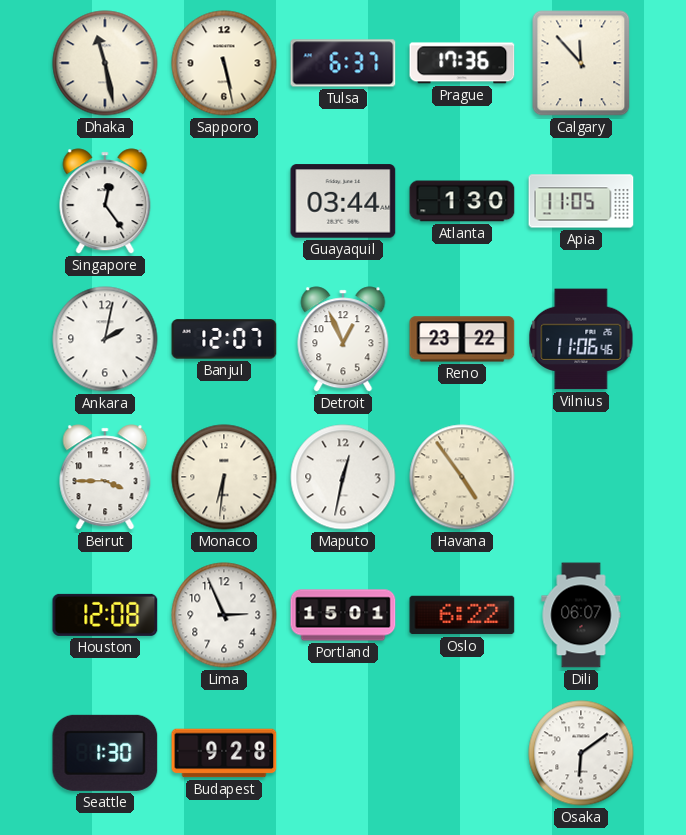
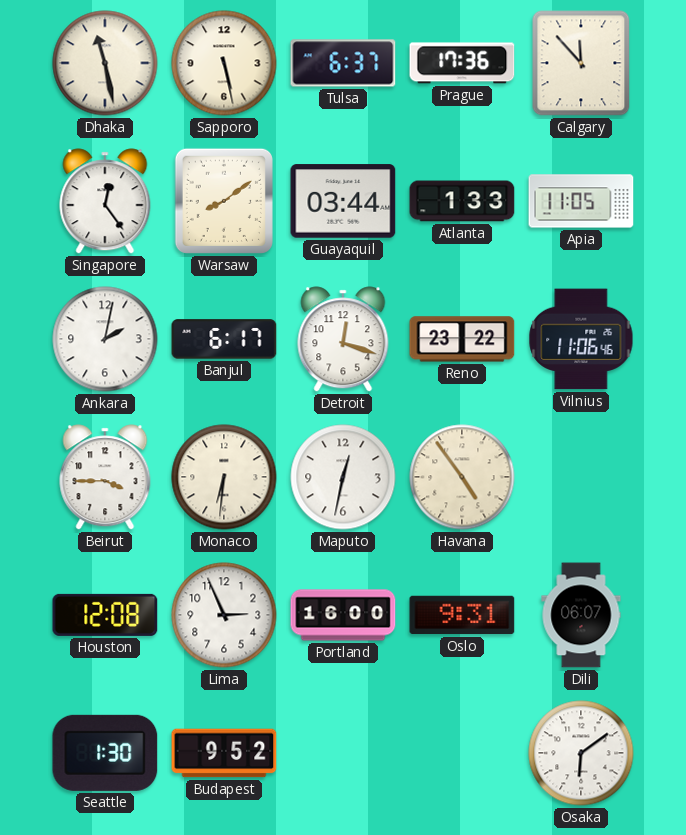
Warsaw: none -> 8:09
Atlanta: 1:30 -> 1:33
Banjul: 12:07 -> 6:17
Detroit: 12:56 -> 12:18
Portland: 15:01 -> 16:00
Oslo: 6:22 -> 9:31
Budapest: 9:28 -> 9:52
